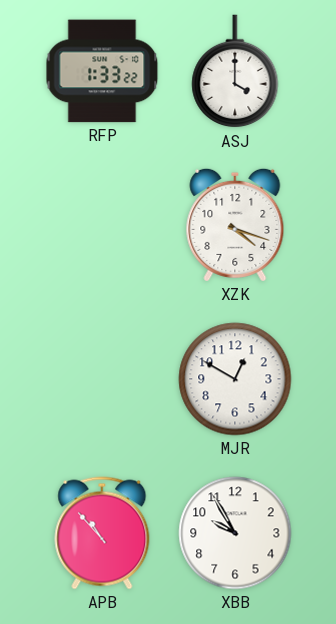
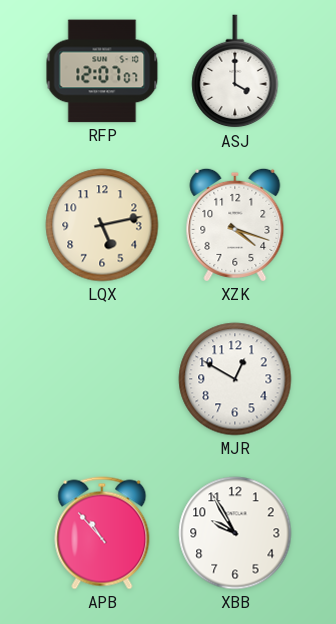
RFP: 1:33 -> 12:07
LQX: none -> 5:13
